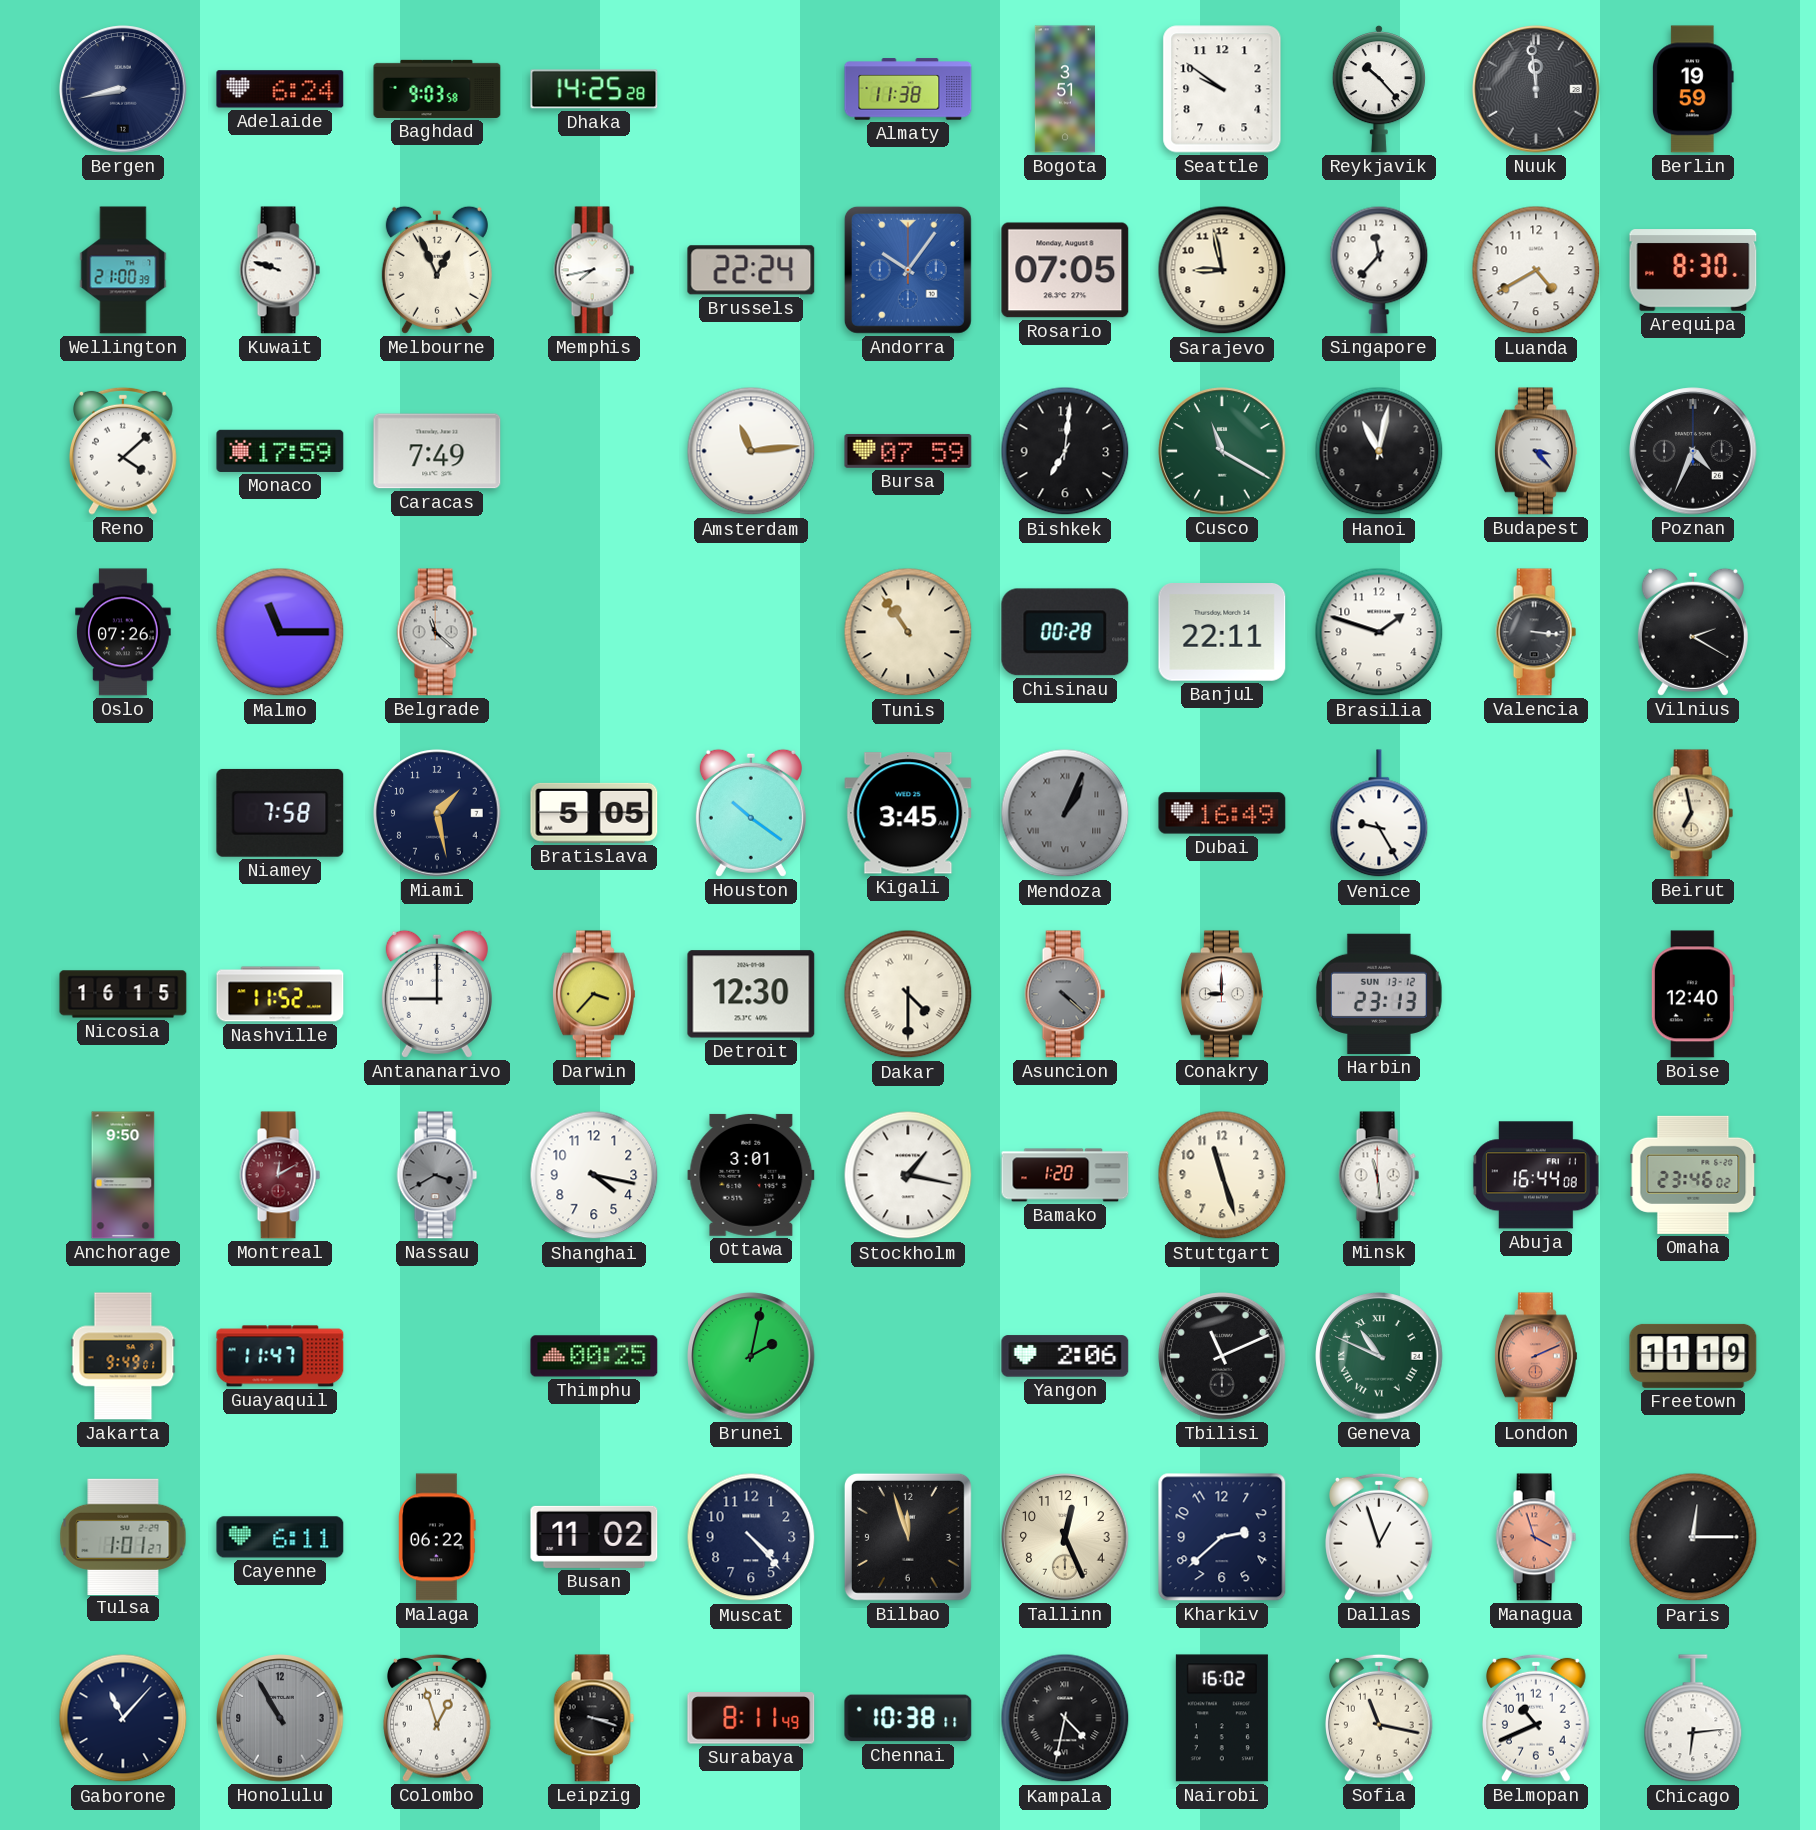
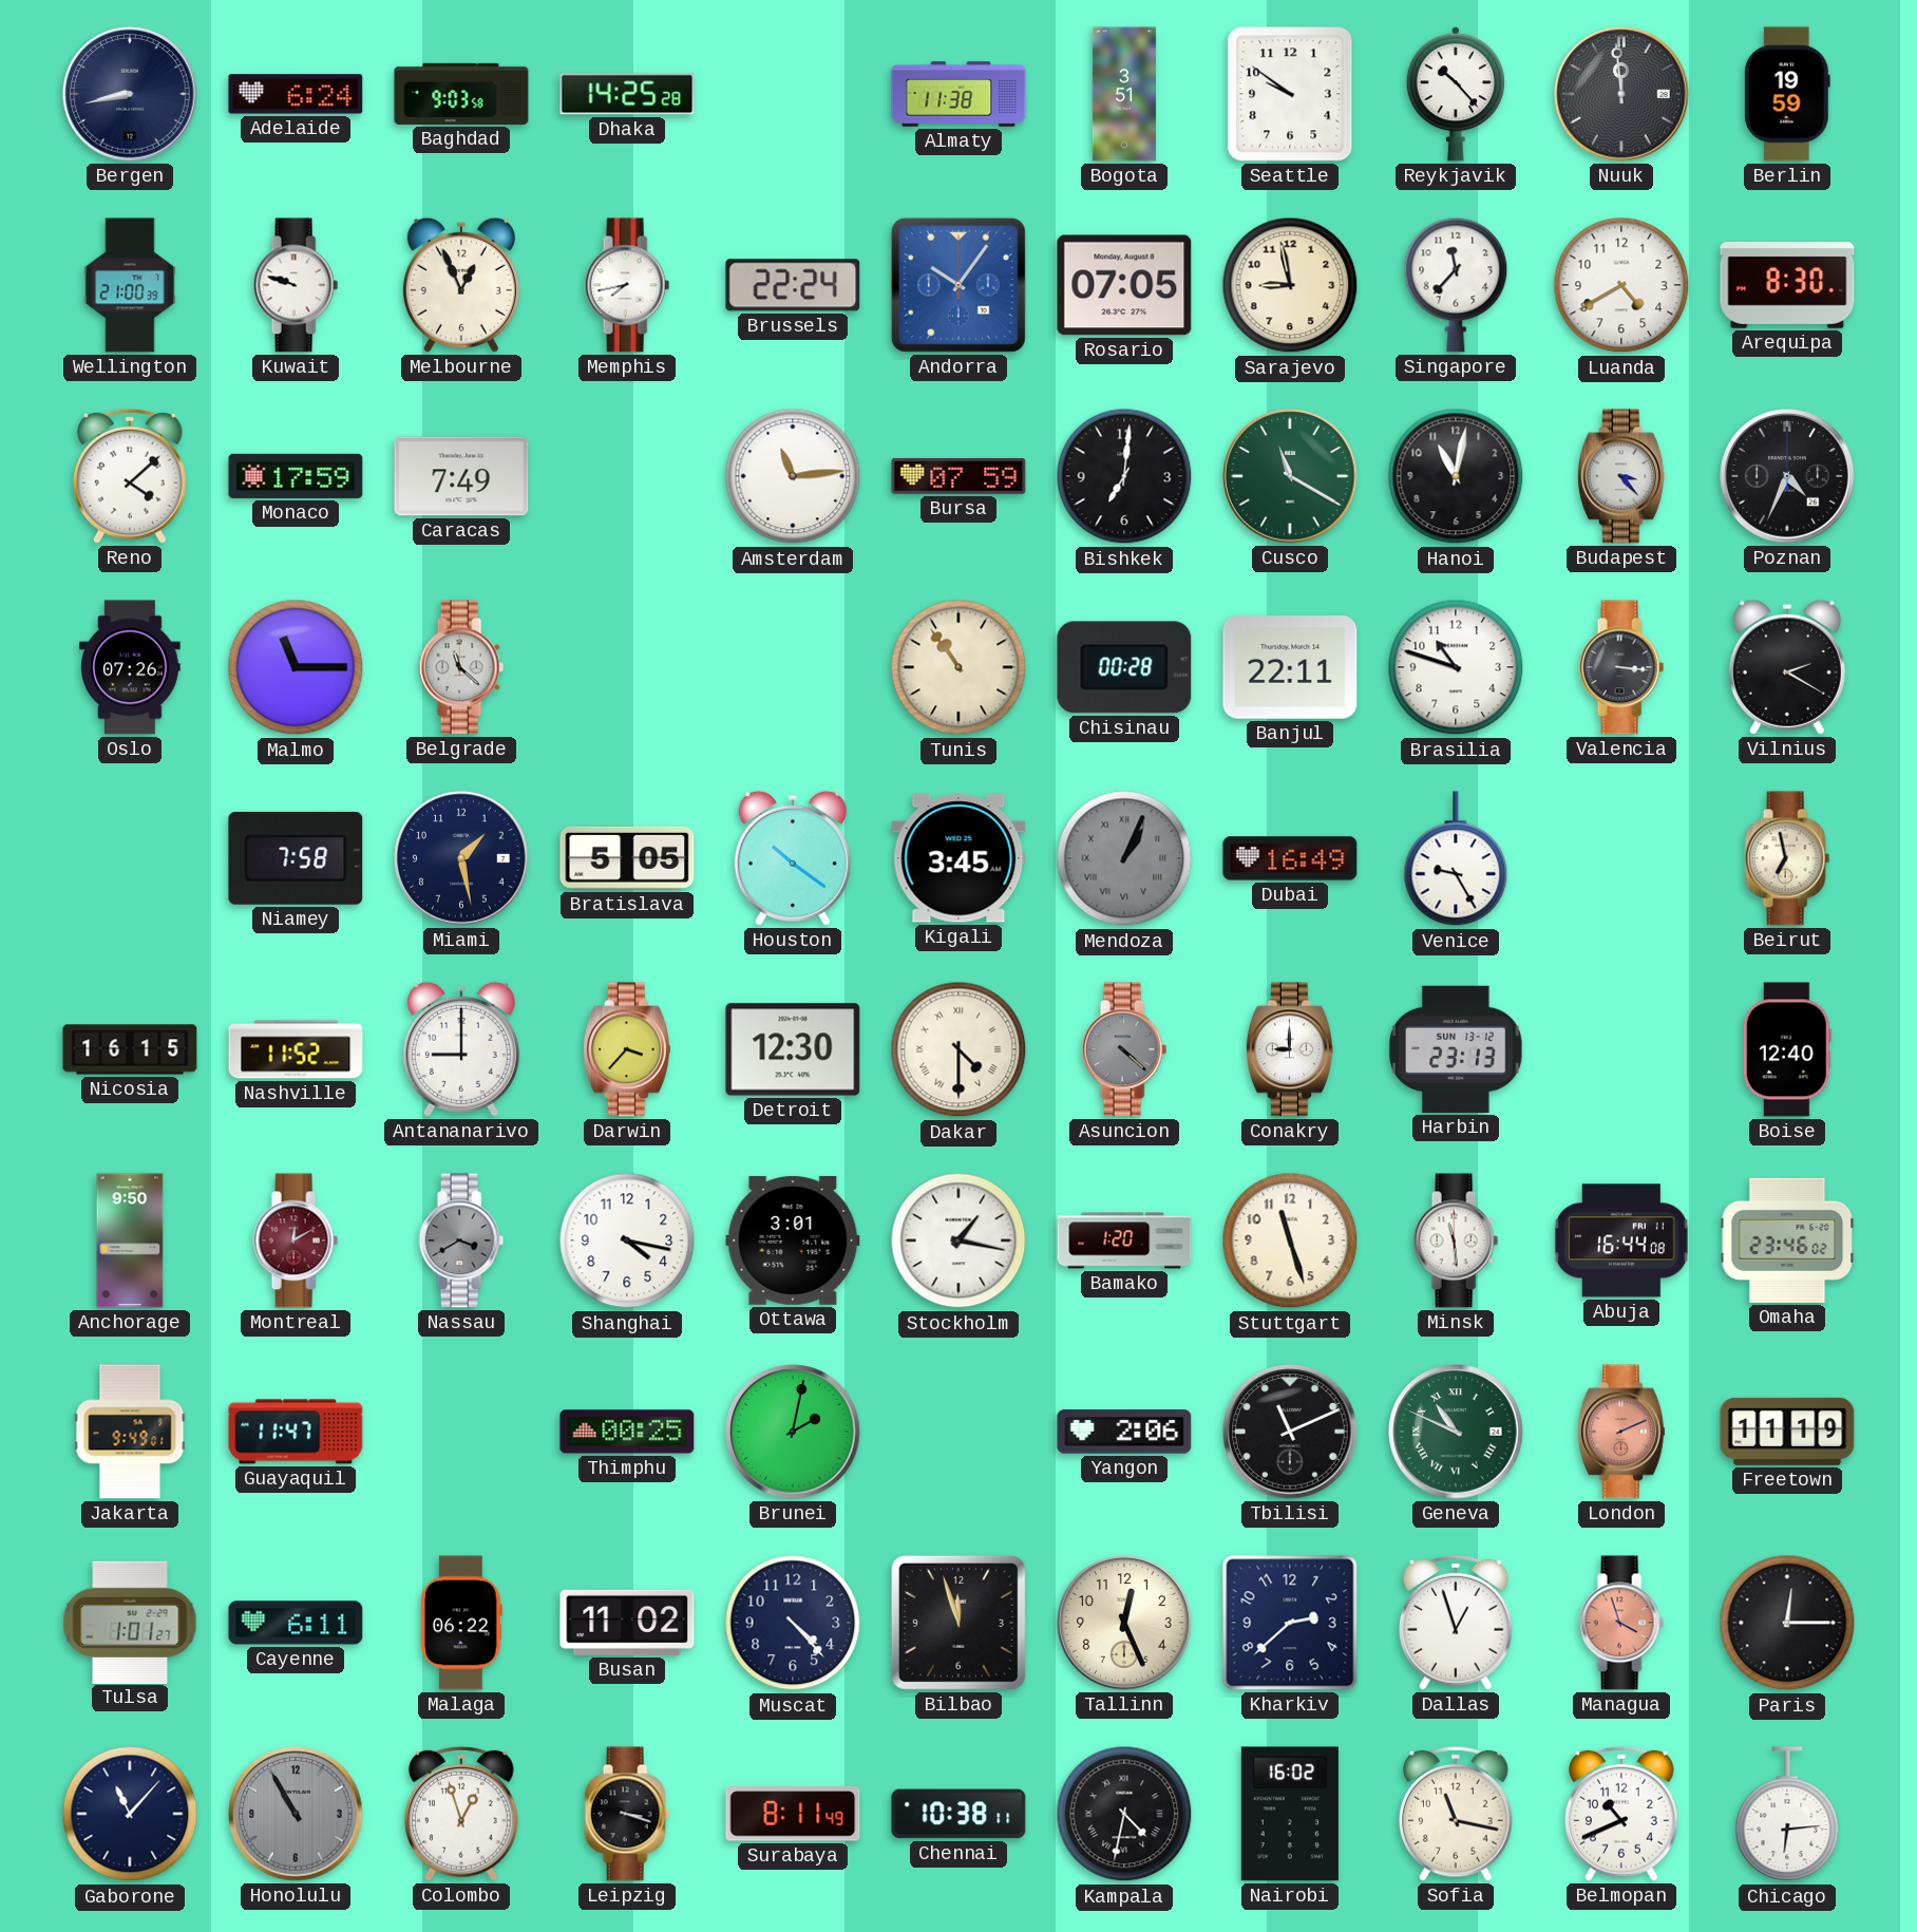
Brasilia: 1:48 -> 10:48
